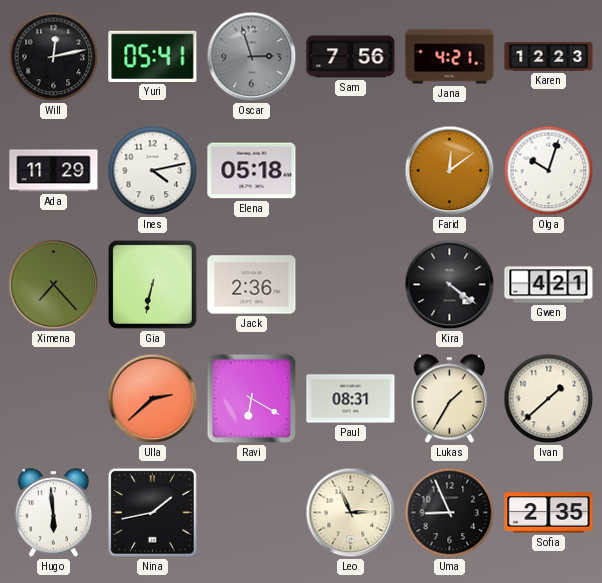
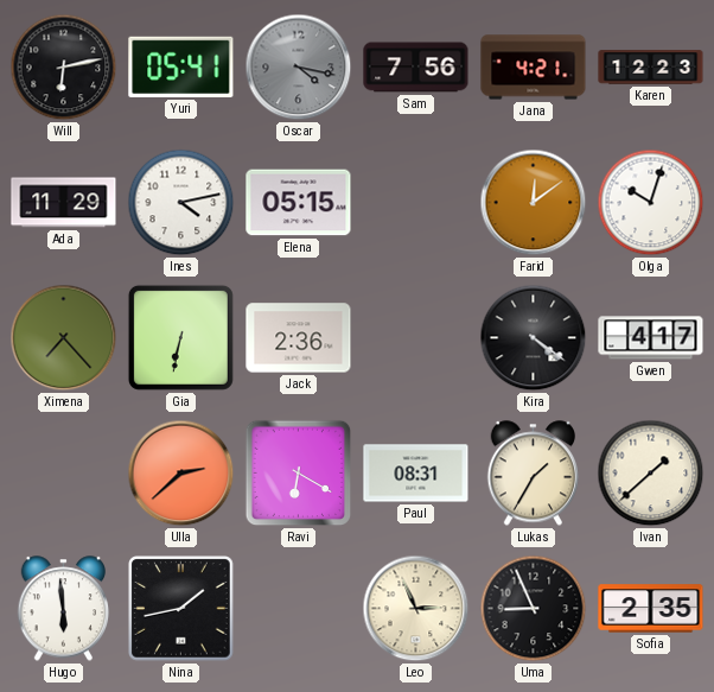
Will: 12:13 -> 6:13
Oscar: 2:57 -> 4:17
Elena: 05:18 -> 05:15
Gwen: 4:21 -> 4:17
